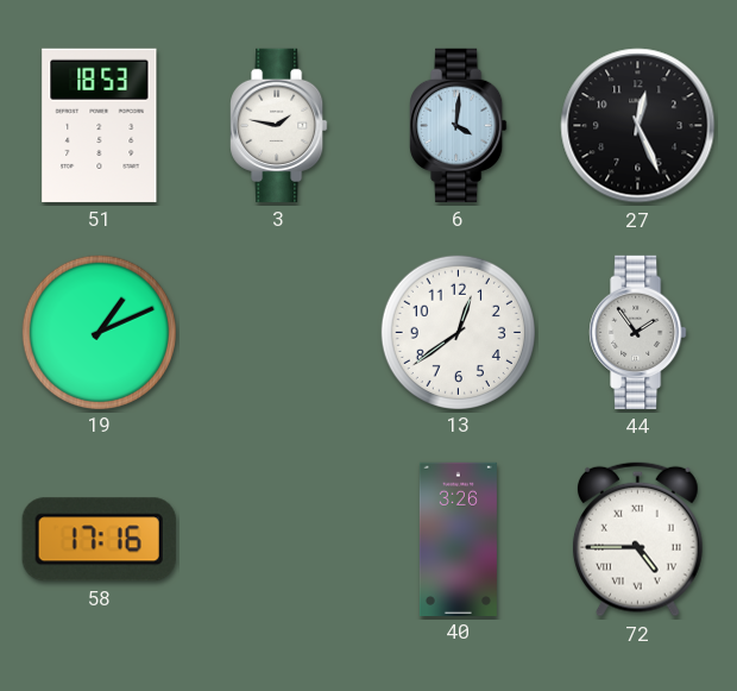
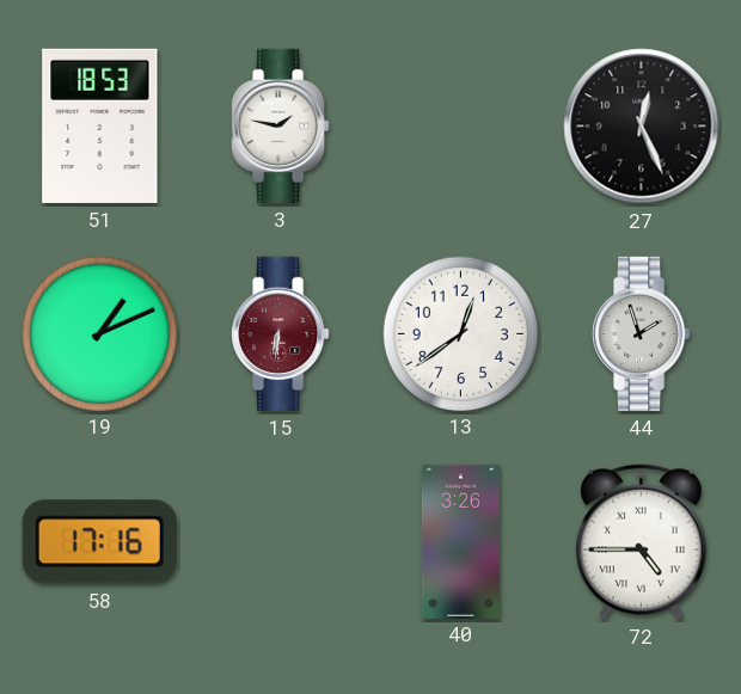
6: 4:01 -> none
15: none -> 6:31
44: 1:54 -> 1:57
